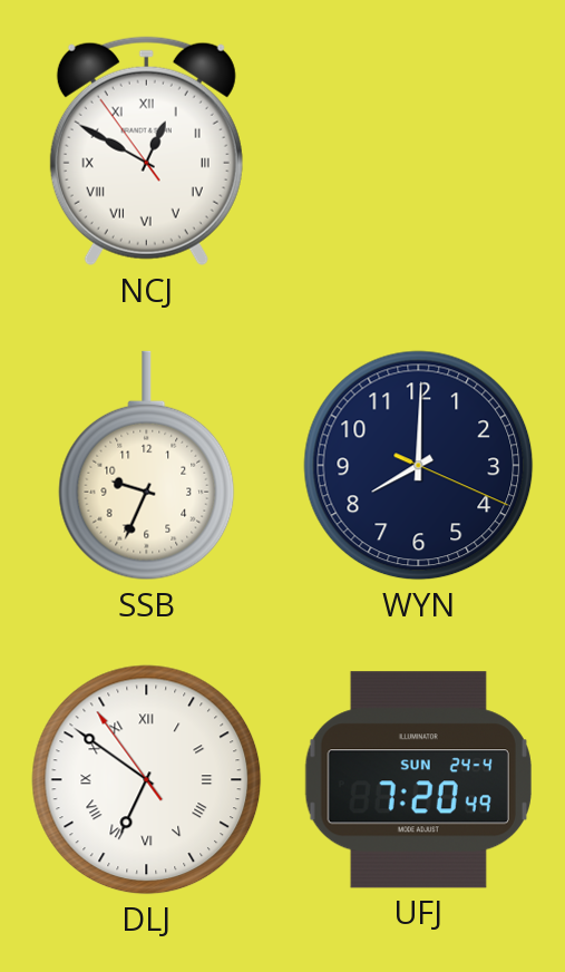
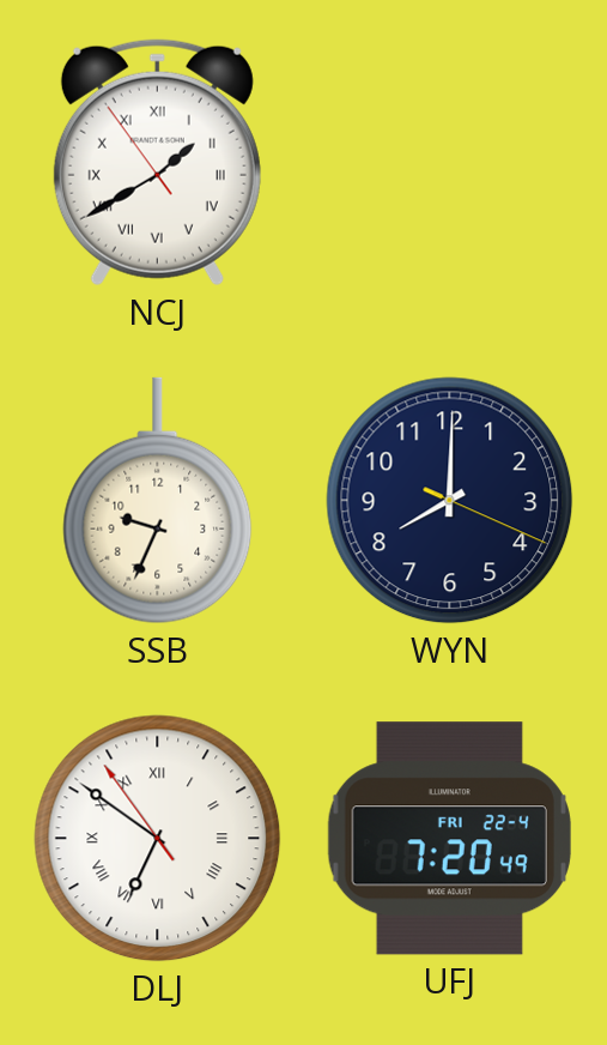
NCJ: 12:49 -> 1:39
UFJ date: SUN 24-4 -> FRI 22-4
